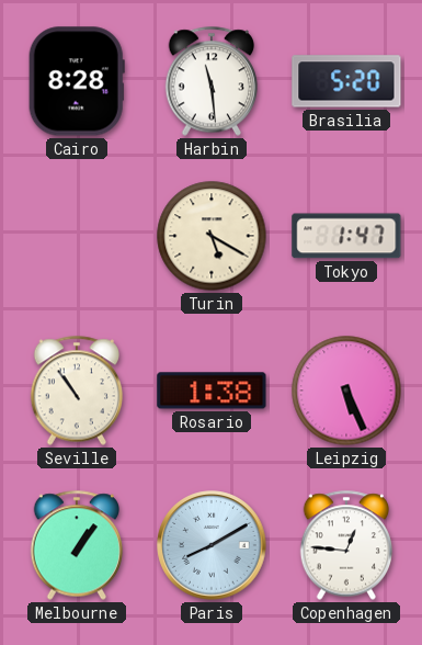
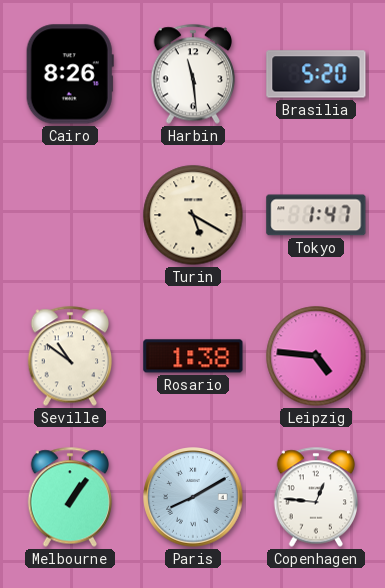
Cairo: 8:28 -> 8:26
Seville: 10:54 -> 10:51
Leipzig: 5:26 -> 4:46
